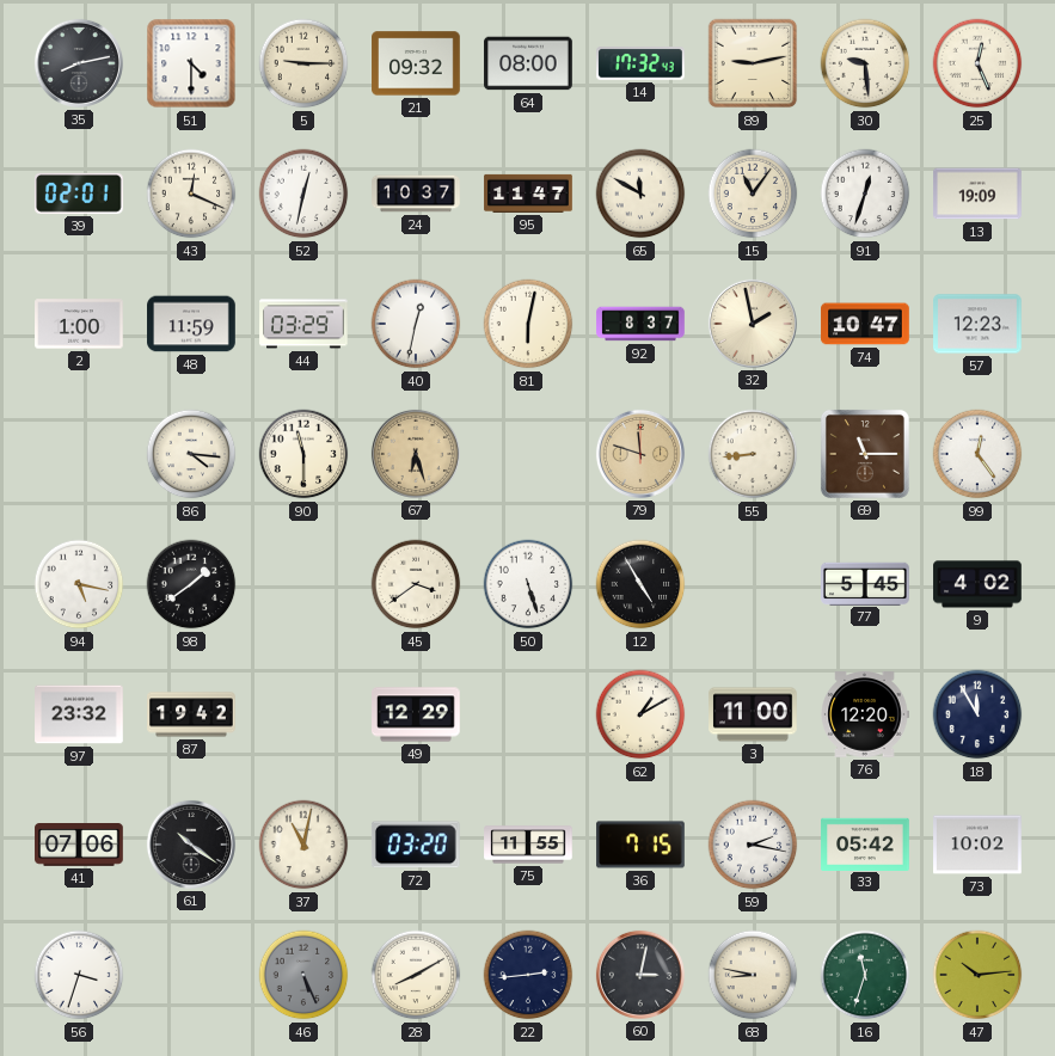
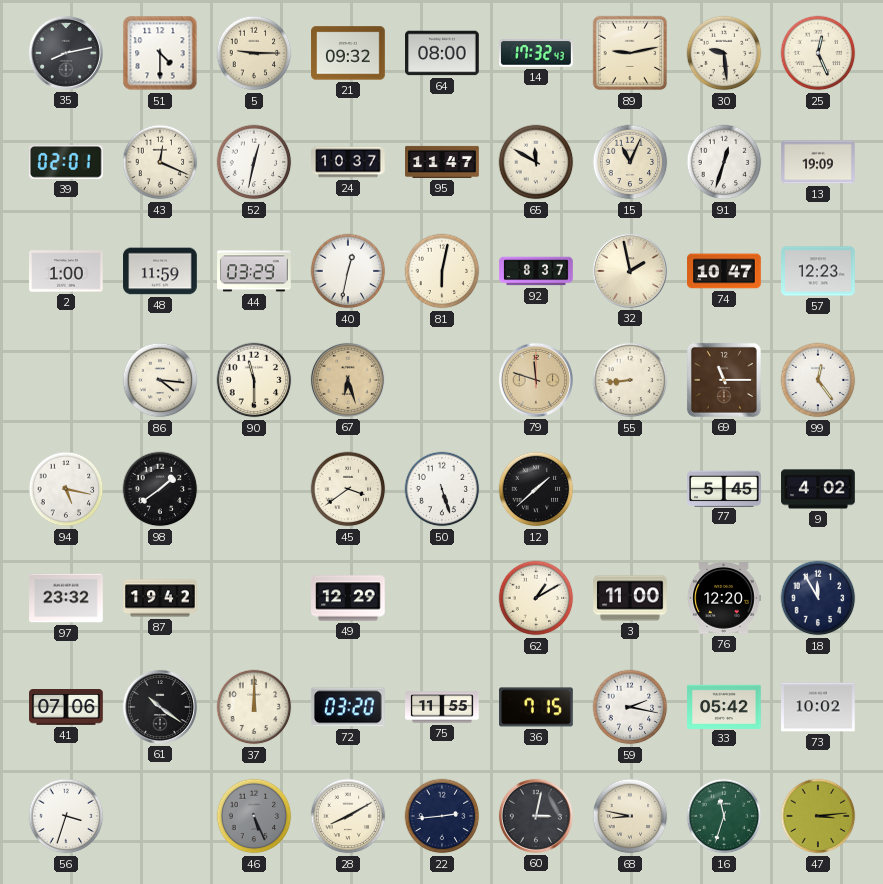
15: 11:06 -> 11:04
12: 4:55 -> 1:38
37: 11:02 -> 12:00
47: 10:14 -> 3:14
